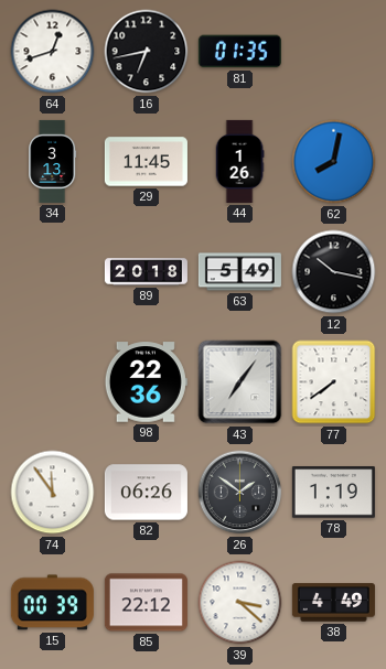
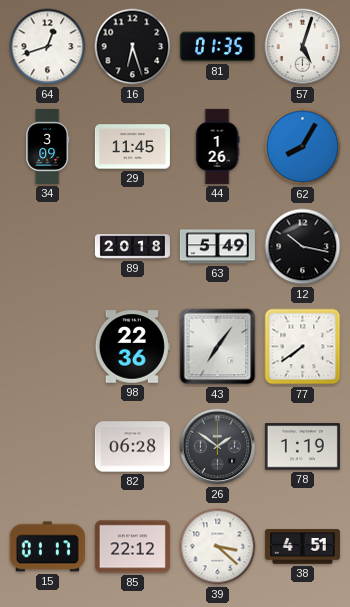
16: 6:43 -> 6:27
57: none -> 5:03
34: 3:13 -> 3:09
62: 8:02 -> 8:05
74: 11:54 -> none
82: 06:26 -> 06:28
15: 00:39 -> 01:17
38: 4:49 -> 4:51
